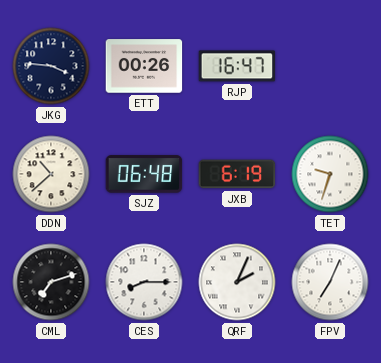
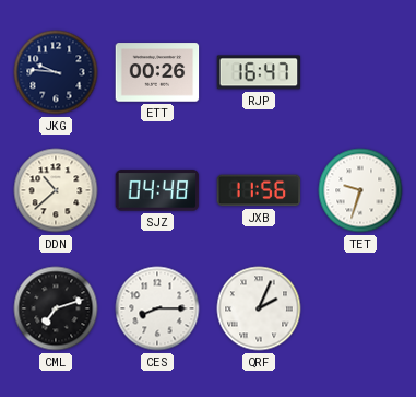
JKG: 3:46 -> 9:46
SJZ: 06:48 -> 04:48
JXB: 6:19 -> 11:56
FPV: 7:04 -> none
